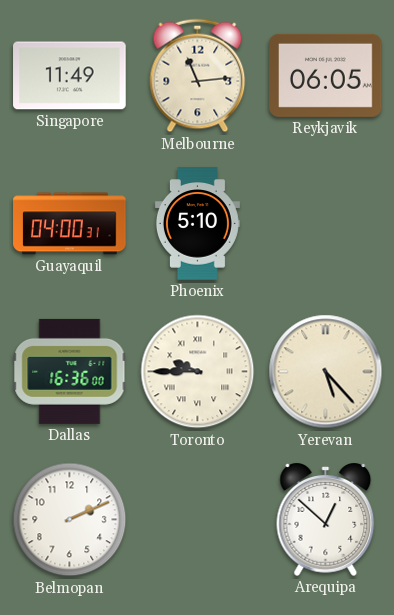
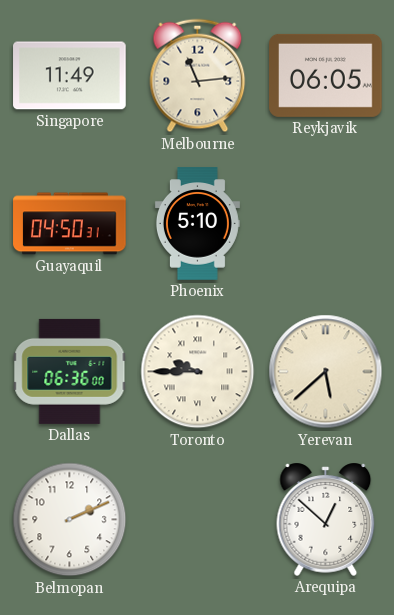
Guayaquil: 04:00 -> 04:50
Dallas: 16:36 -> 06:36
Yerevan: 5:23 -> 5:38
